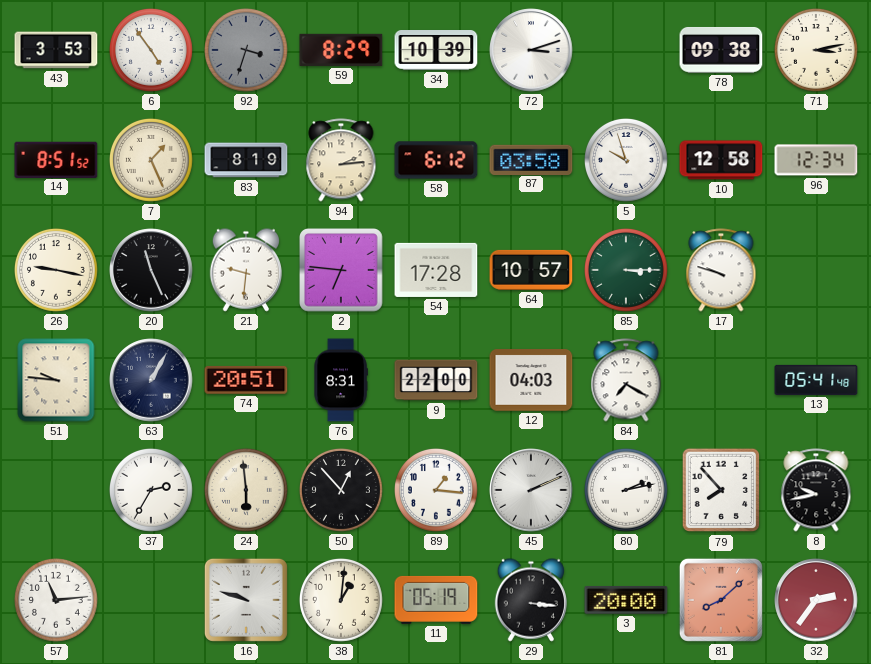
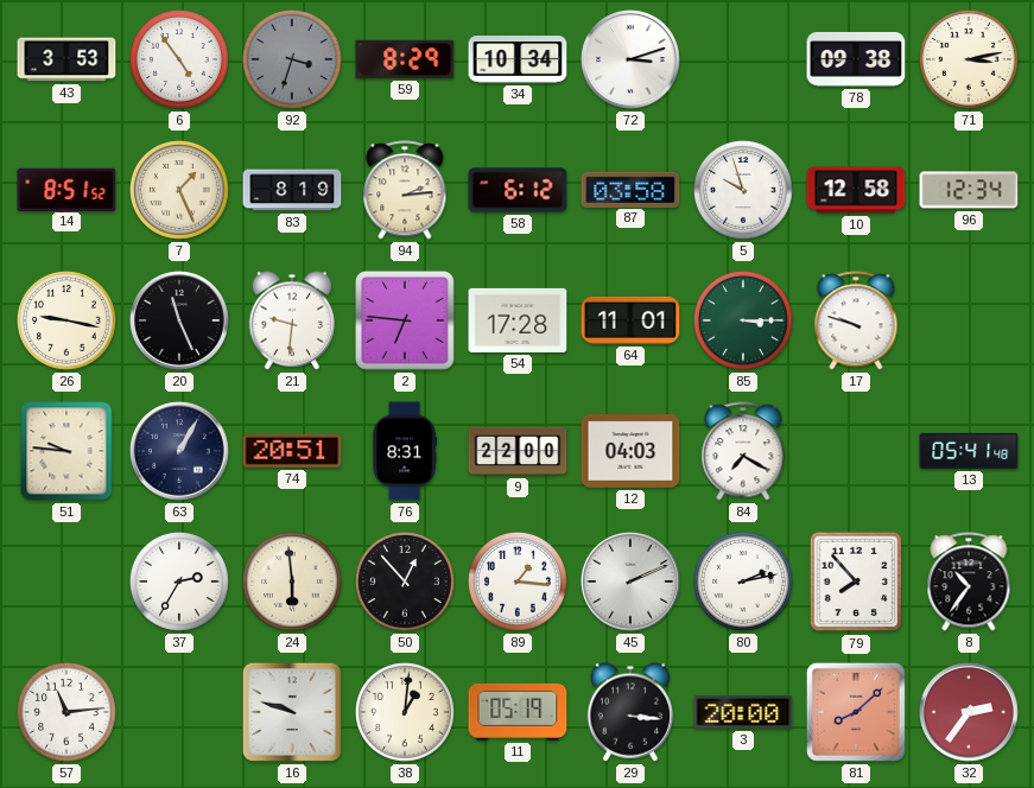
34: 10:39 -> 10:34
64: 10:57 -> 11:01
8: 9:43 -> 10:36
